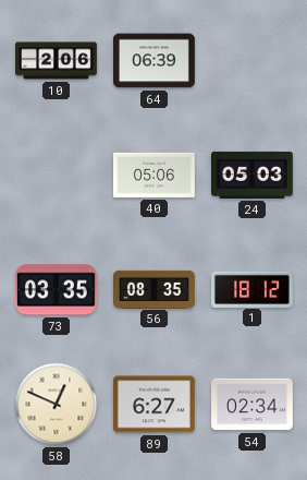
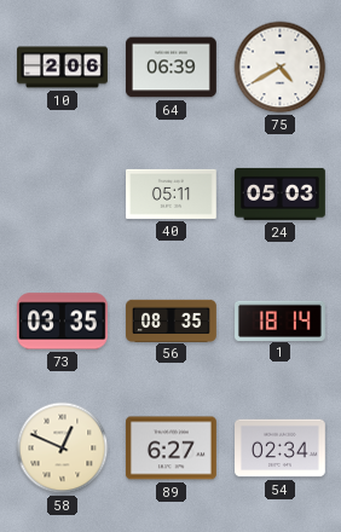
75: none -> 4:40
40: 05:06 -> 05:11
1: 18:12 -> 18:14
